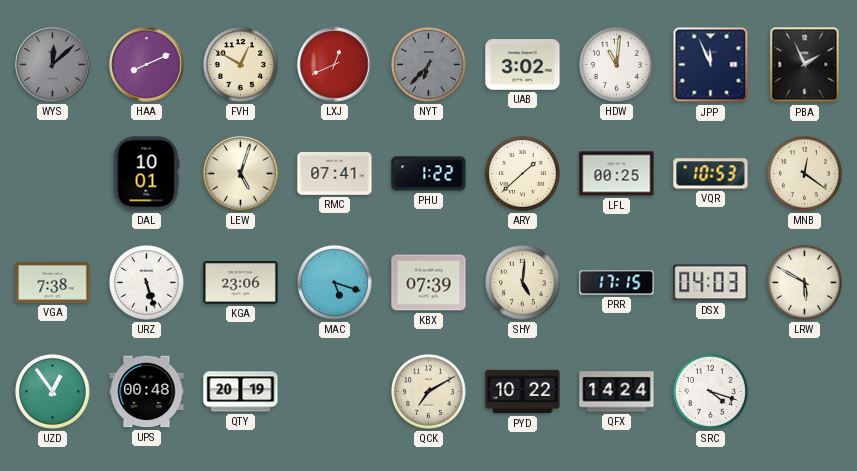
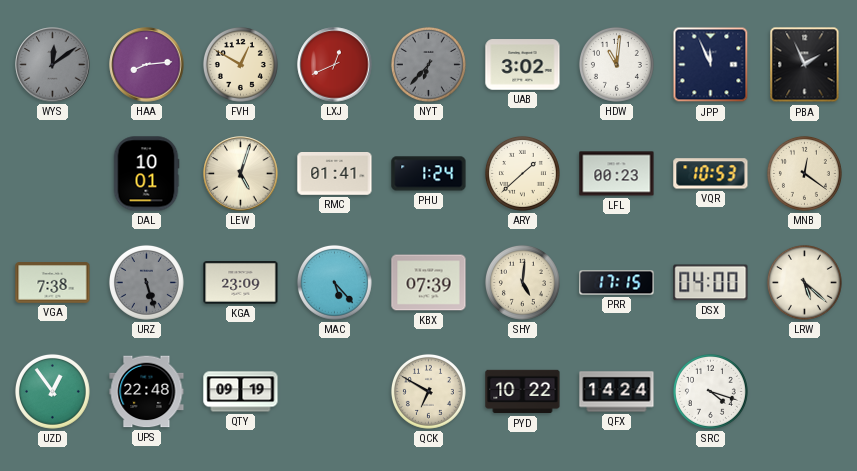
WYS: 12:08 -> 12:09
HAA: 8:11 -> 8:14
RMC: 07:41 -> 01:41
PHU: 1:22 -> 1:24
LFL: 00:25 -> 00:23
URZ dial: white -> grey
KGA: 23:06 -> 23:09
MAC: 5:18 -> 5:23
DSX: 04:03 -> 04:00
LRW: 5:50 -> 5:22
UPS: 00:48 -> 22:48
QTY: 20:19 -> 09:19
QCK: 7:10 -> 6:50
